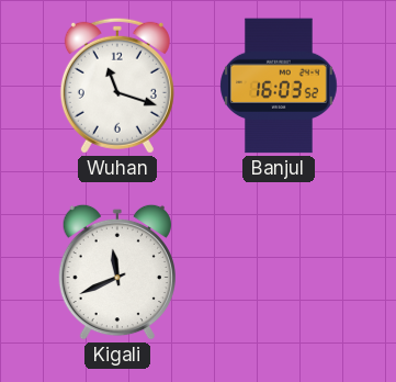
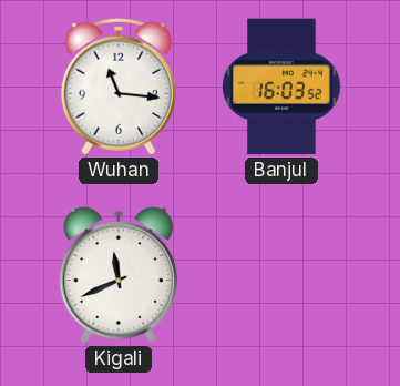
Wuhan: 11:18 -> 11:16
